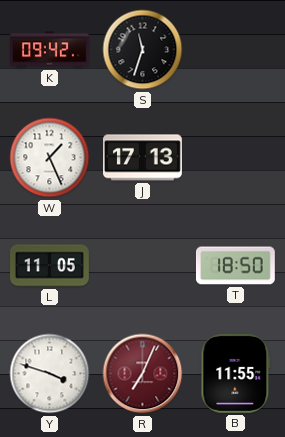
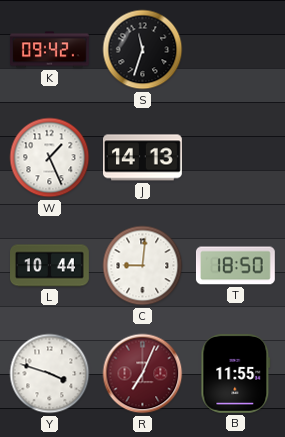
J: 17:13 -> 14:13
L: 11:05 -> 10:44
C: none -> 9:01
